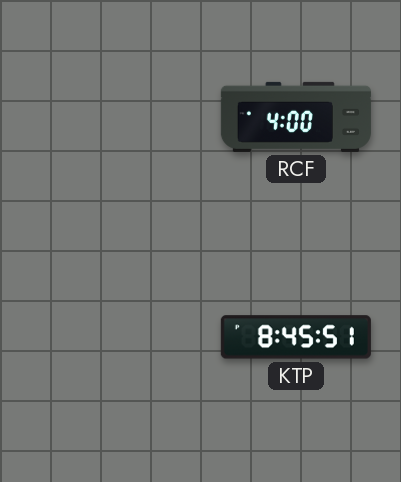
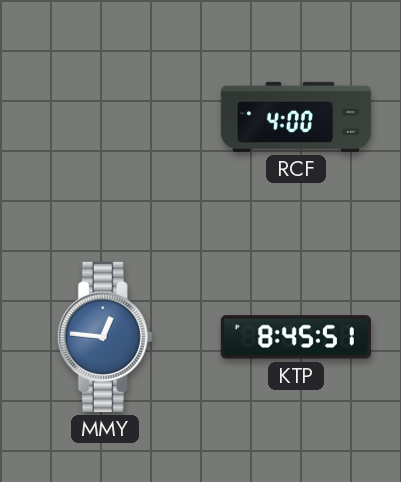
MMY: none -> 12:46
